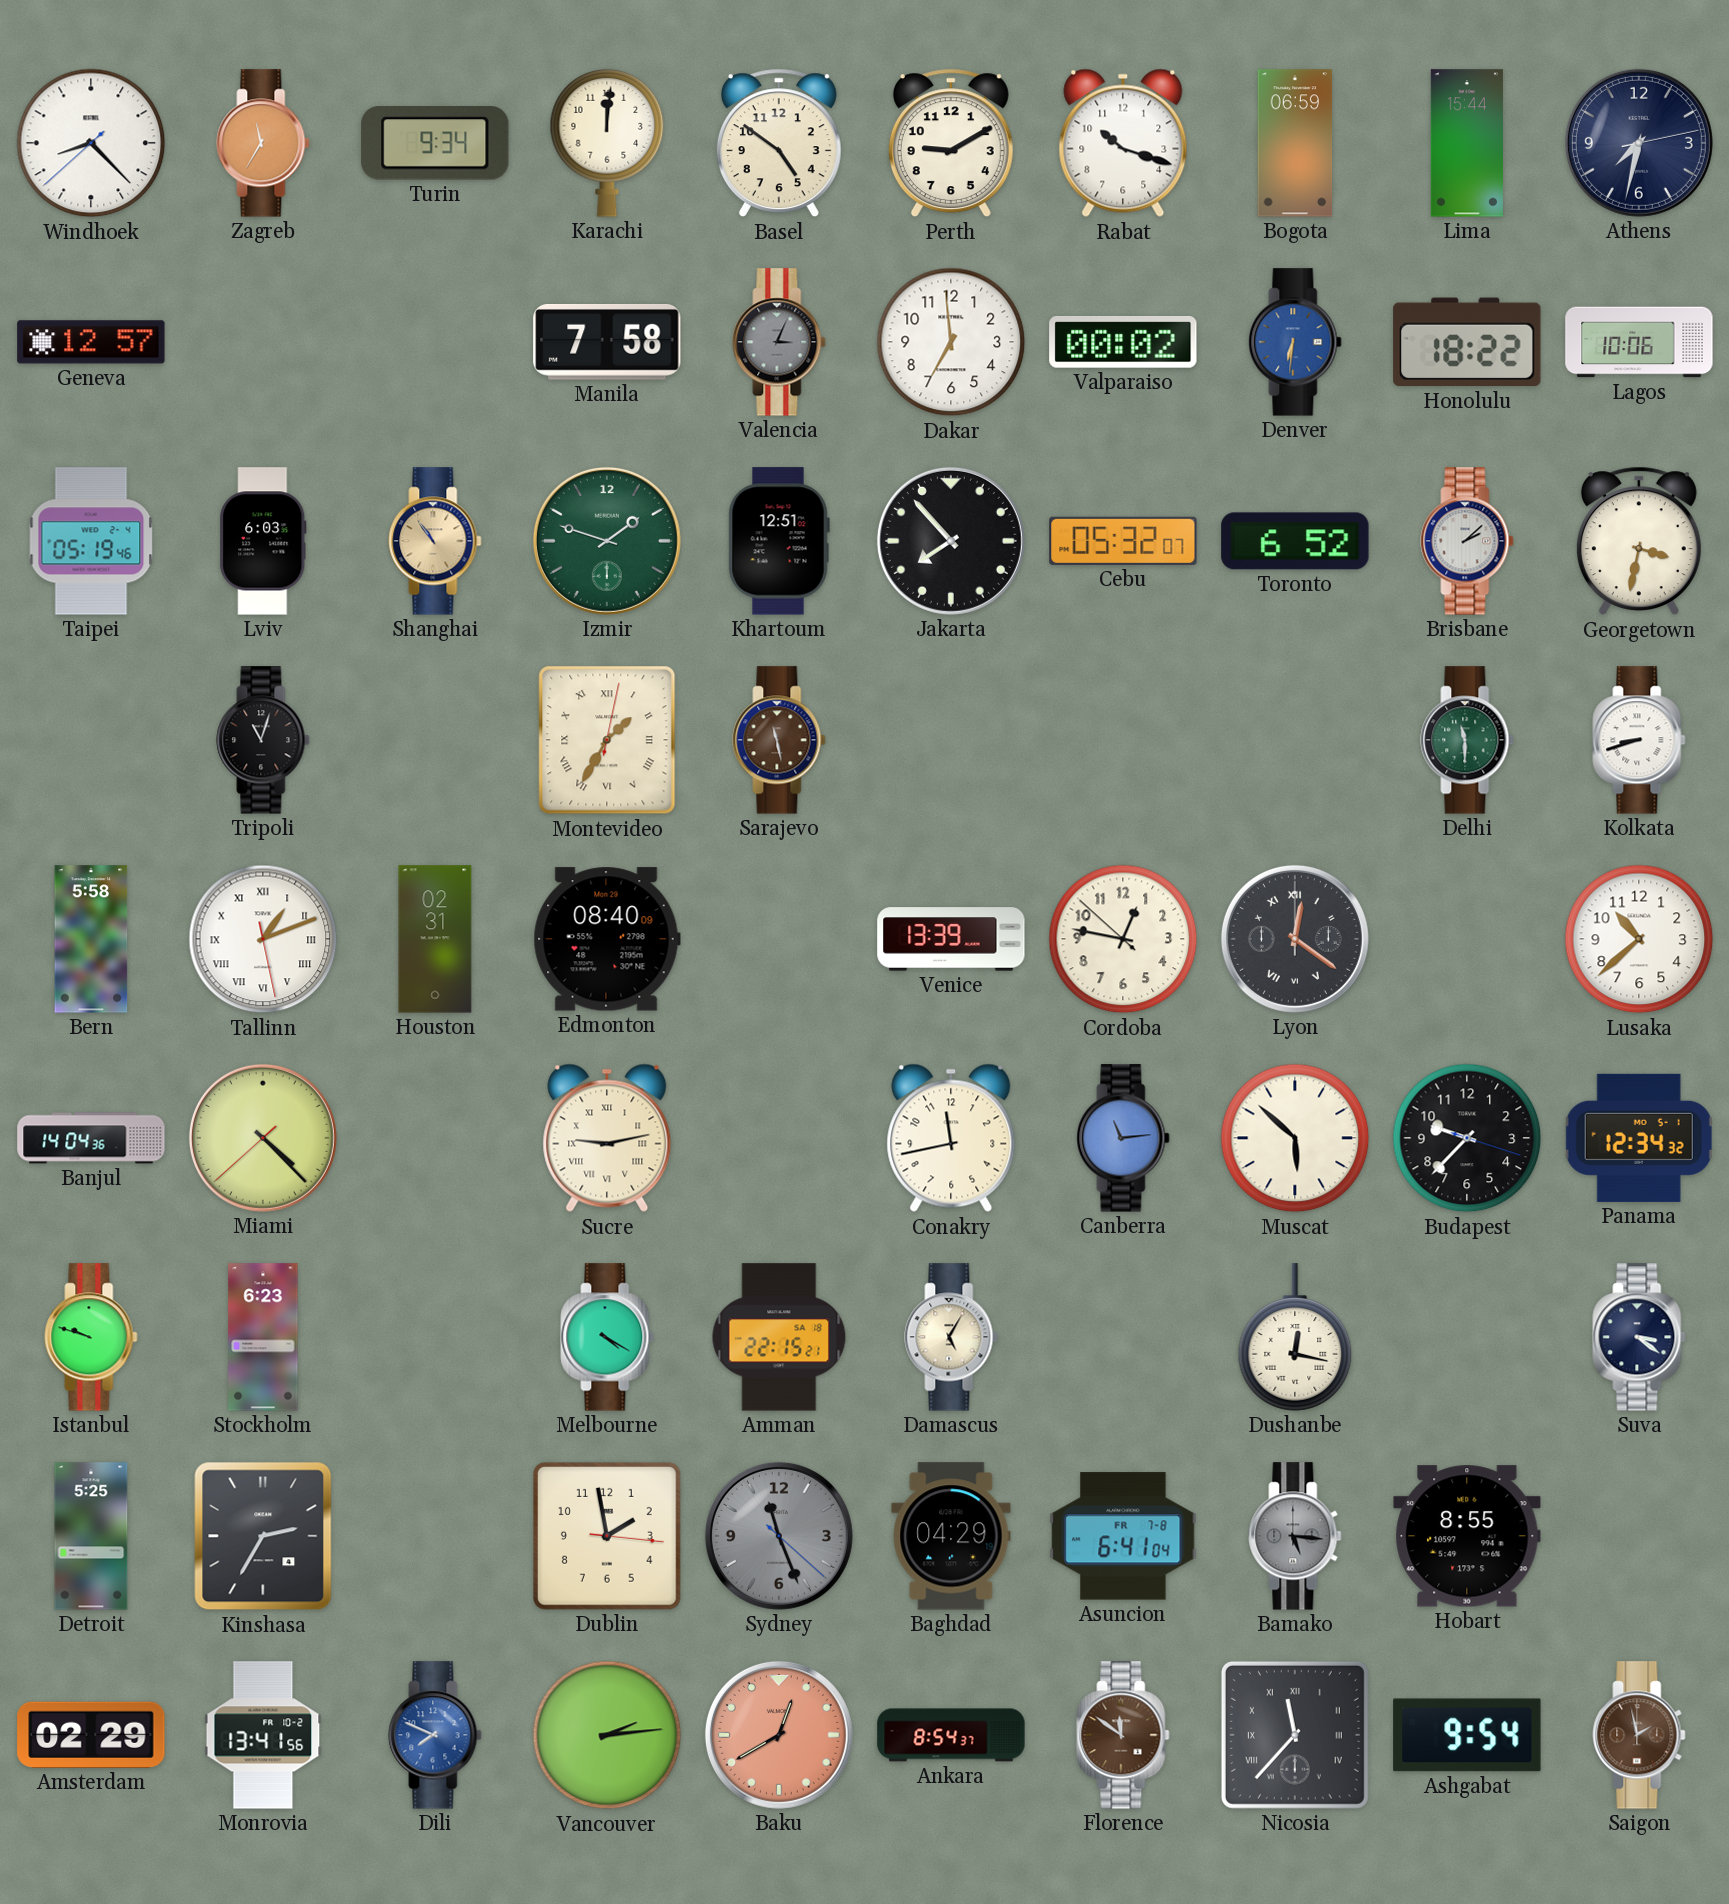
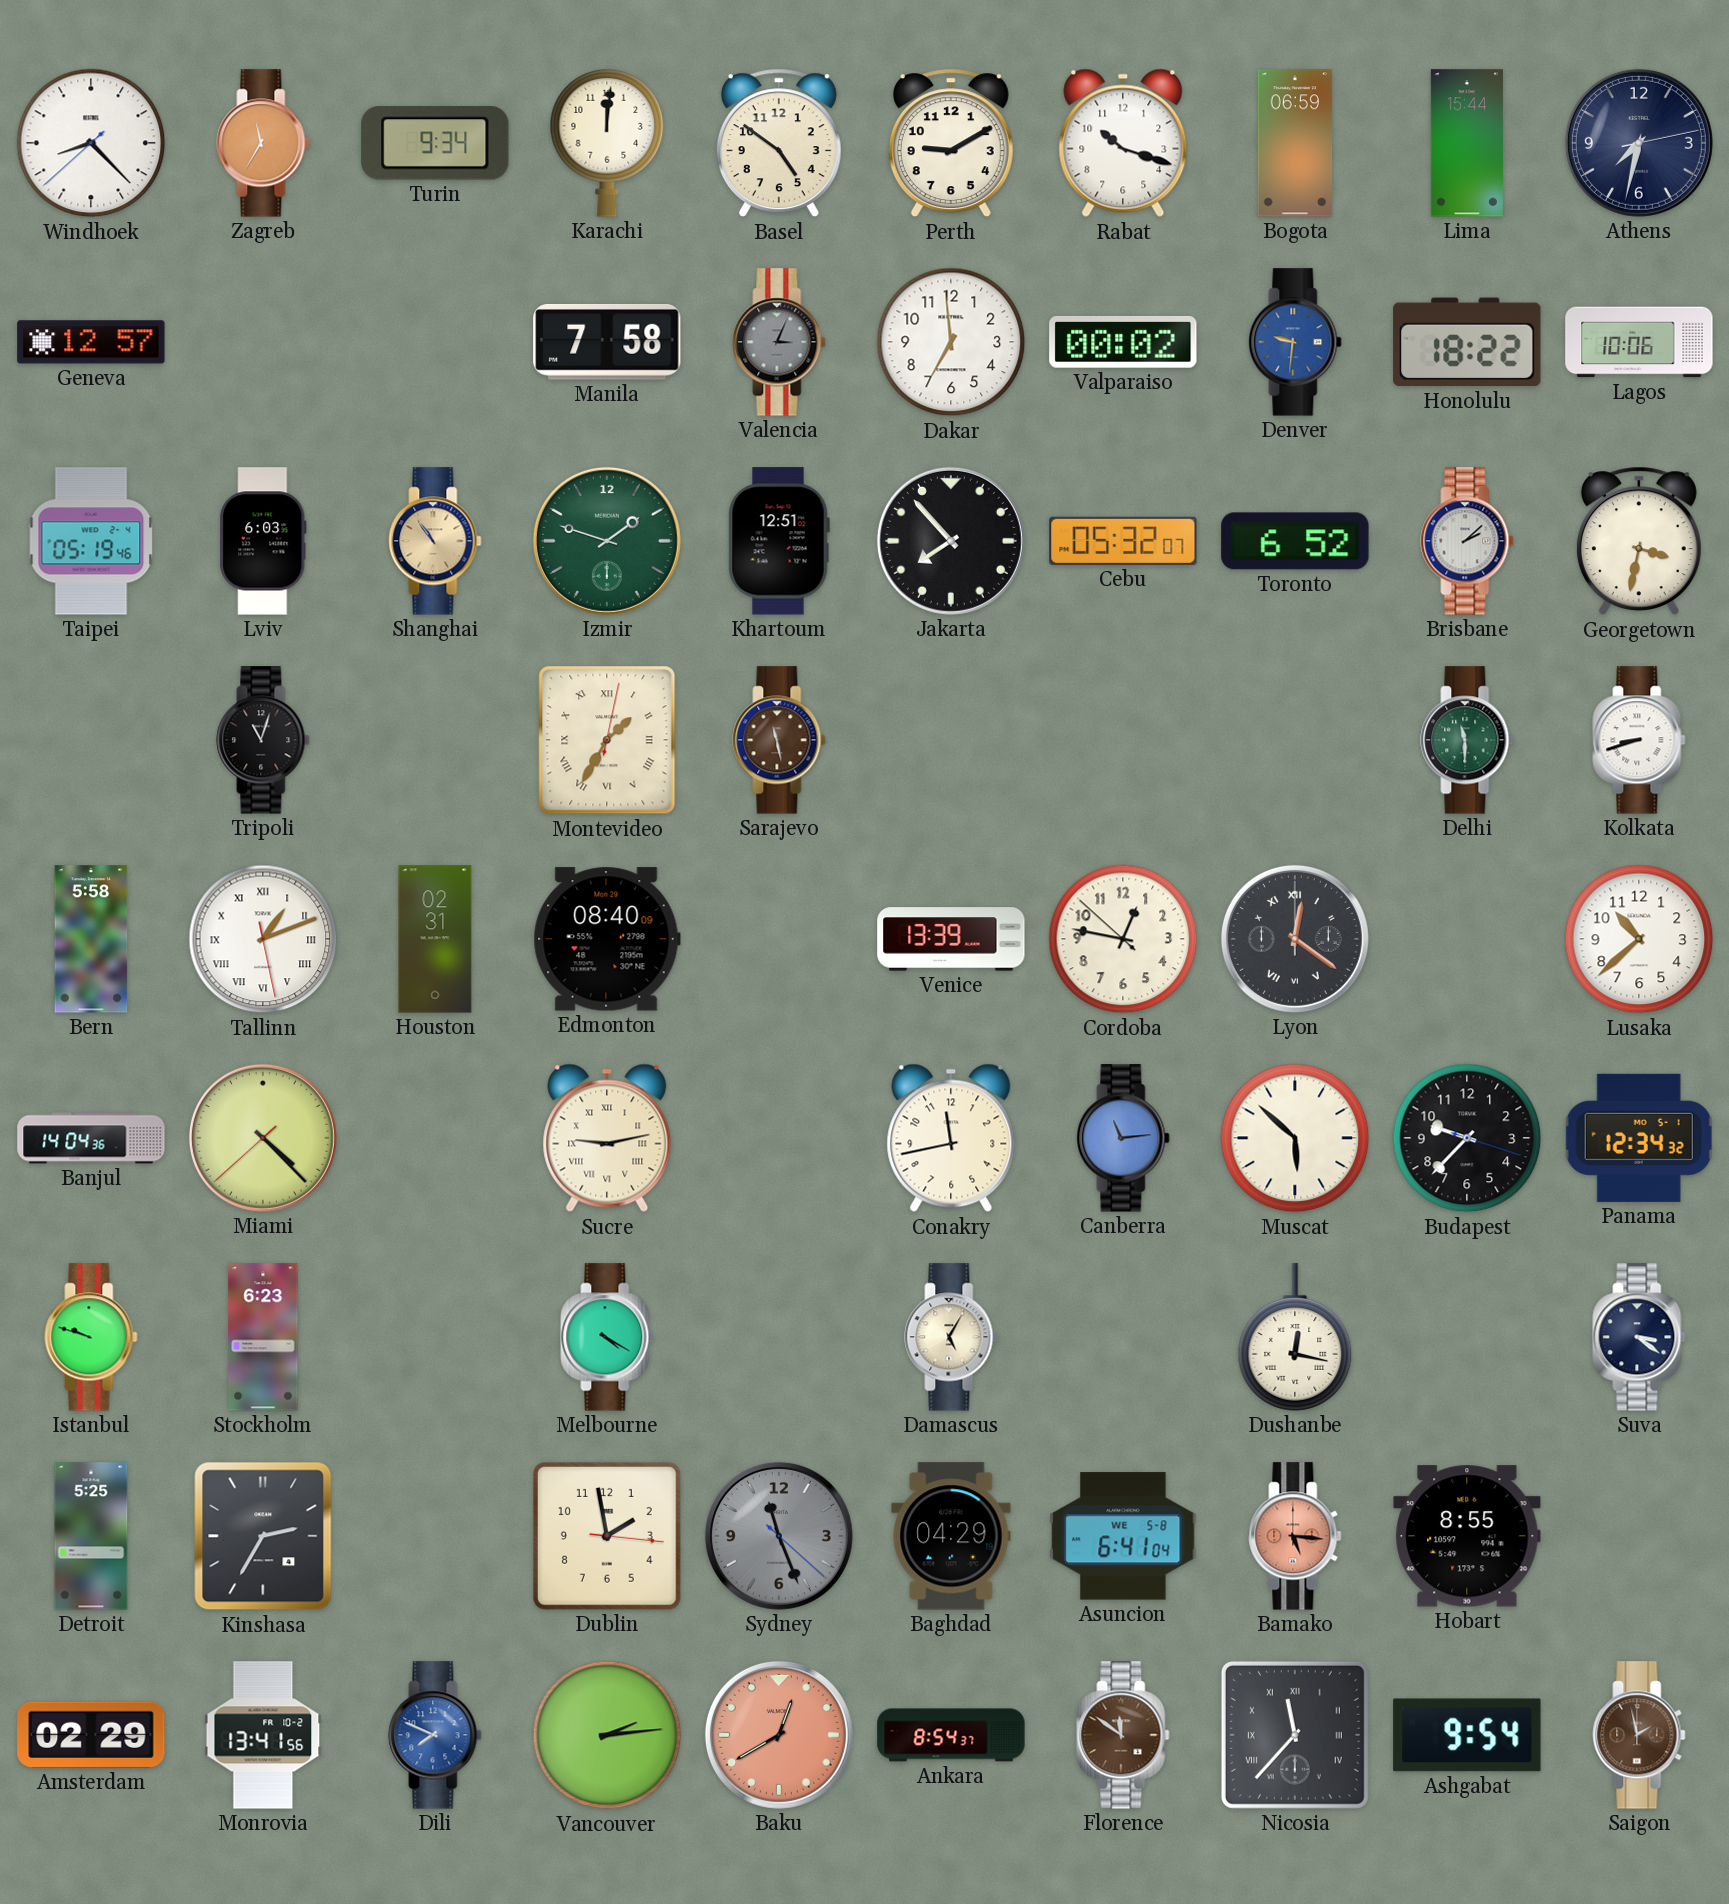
Denver: 6:31 -> 9:31
Amman: 22:15 -> none
Asuncion date: FR 7-8 -> WE 5-8
Bamako dial: grey -> salmon
